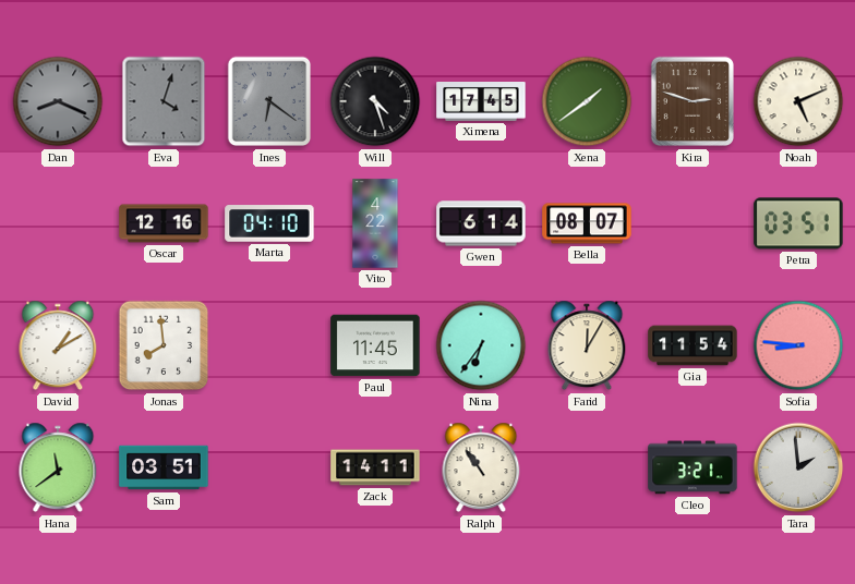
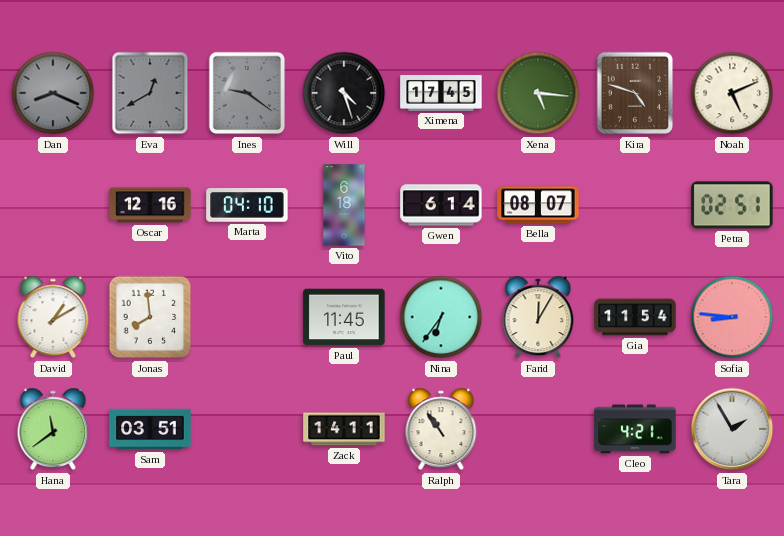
Eva: 4:03 -> 12:40
Ines: 6:21 -> 9:21
Xena: 1:39 -> 5:16
Kira: 2:48 -> 4:48
Vito: 4:22 -> 6:18
Petra: 03:51 -> 02:51
Cleo: 3:21 -> 4:21
Tara: 1:59 -> 1:55
